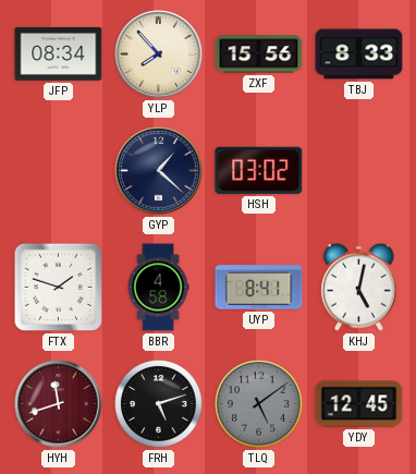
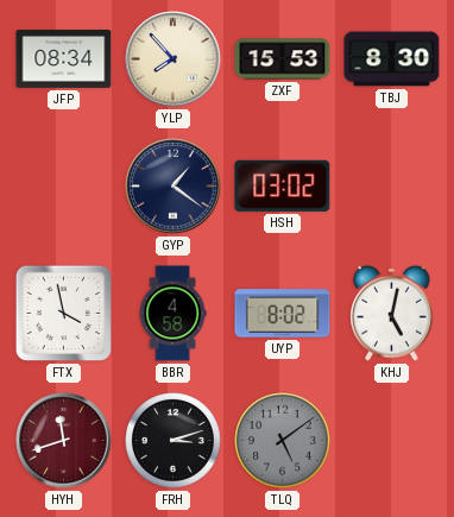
ZXF: 15:56 -> 15:53
TBJ: 8:33 -> 8:30
GYP: 1:22 -> 1:21
FTX: 1:48 -> 3:58
UYP: 8:41 -> 8:02
FRH: 5:12 -> 3:12
YDY: 12:45 -> none
